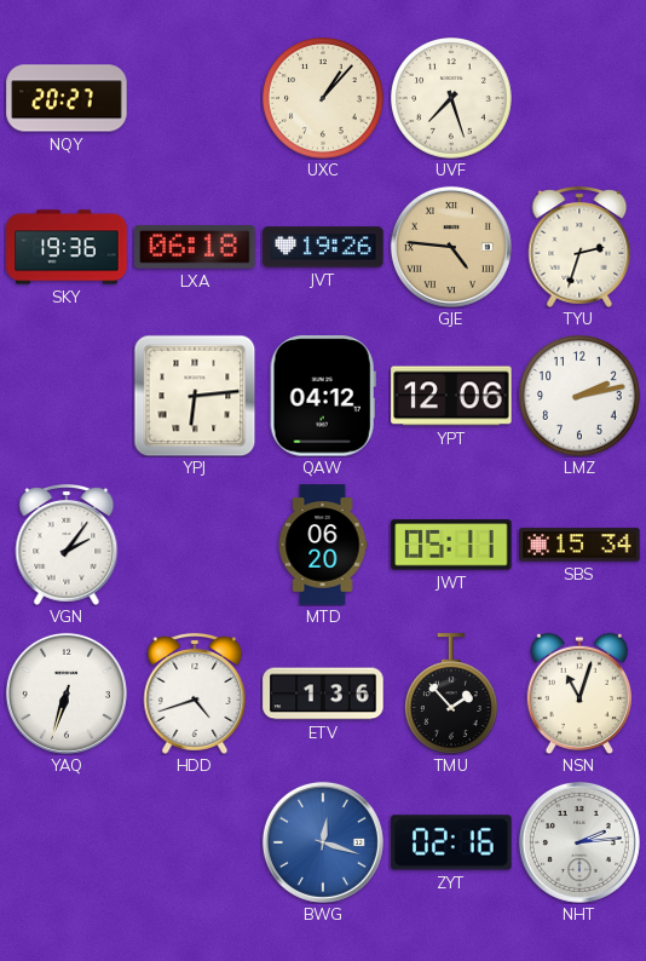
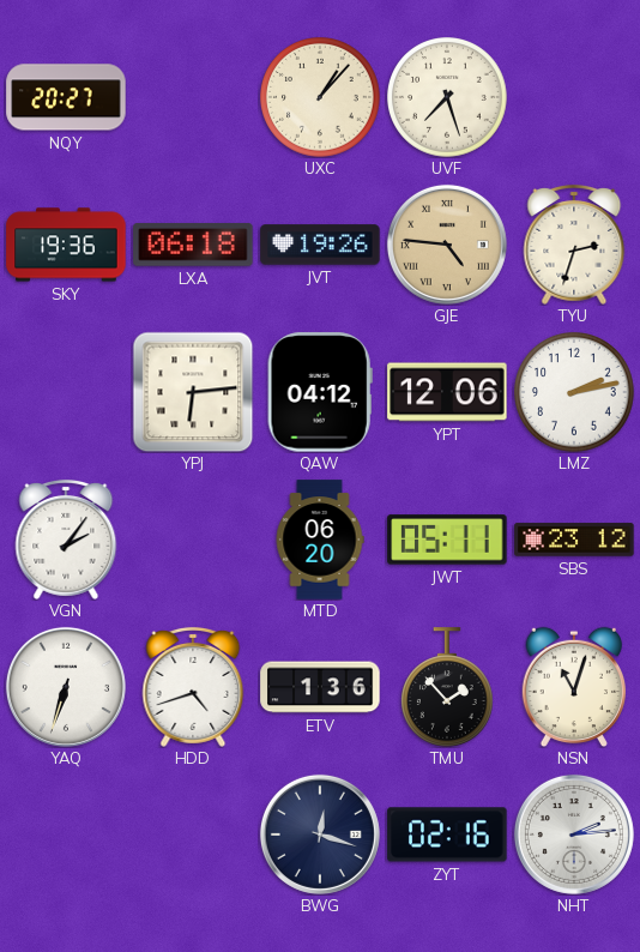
SBS: 15:34 -> 23:12
BWG dial: blue -> navy
